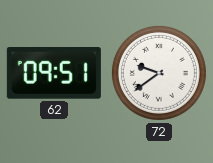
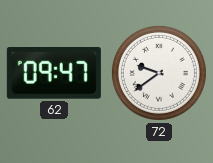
62: 09:51 -> 09:47
